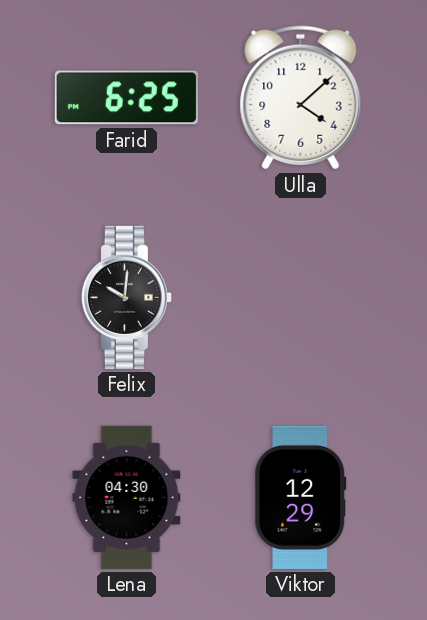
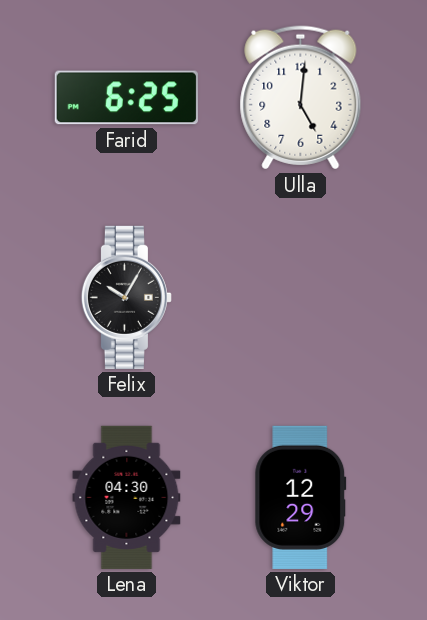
Ulla: 4:08 -> 5:01
Felix: 10:01 -> 10:05
